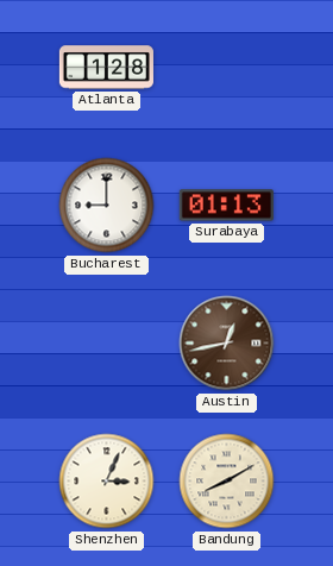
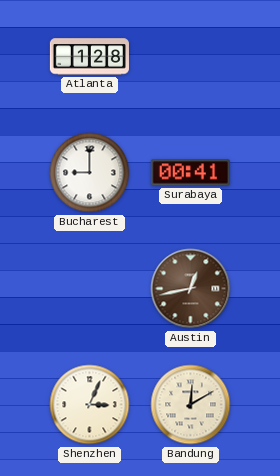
Surabaya: 01:13 -> 00:41
Bandung: 8:10 -> 12:10
